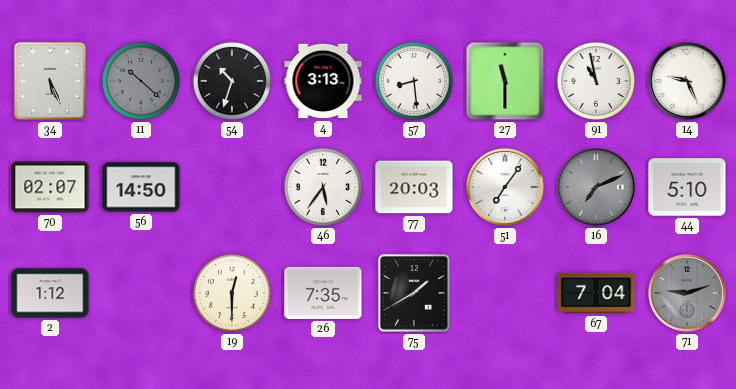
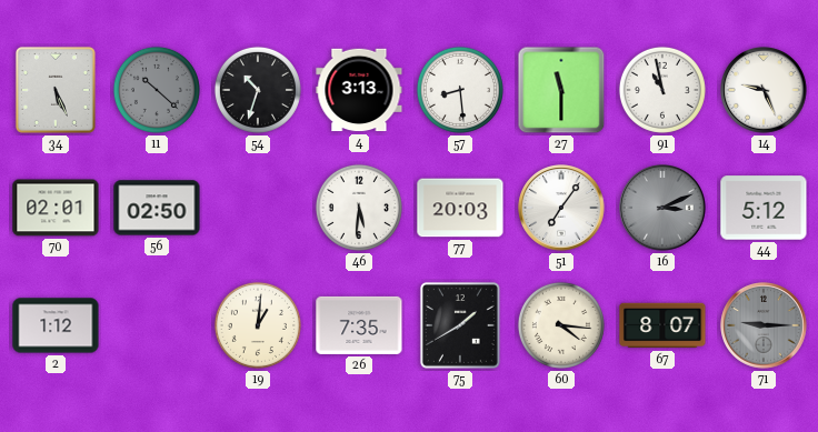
70: 02:07 -> 02:01
56: 14:50 -> 02:50
46: 5:36 -> 5:31
16: 7:11 -> 3:11
44: 5:10 -> 5:12
19: 12:30 -> 1:01
60: none -> 4:16
67: 7:04 -> 8:07
71: 9:12 -> 9:15
